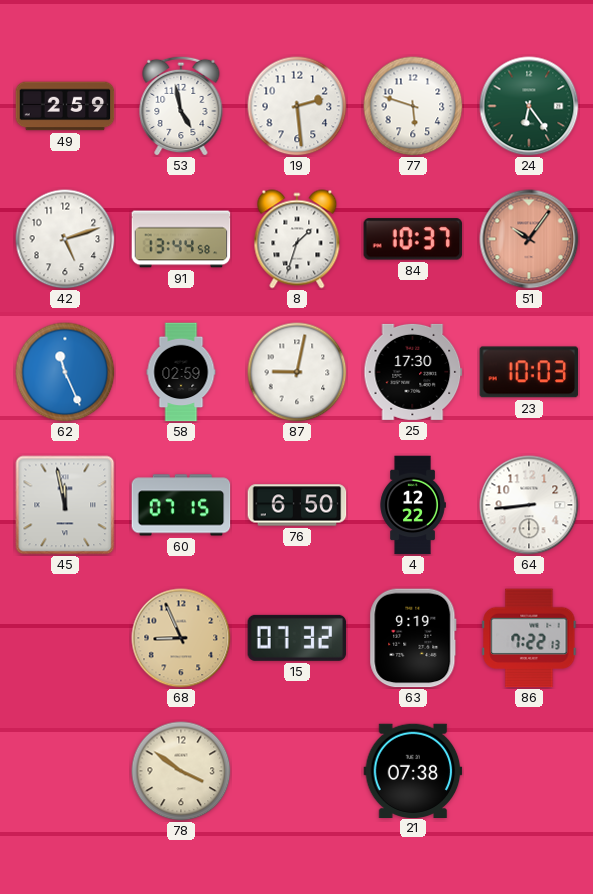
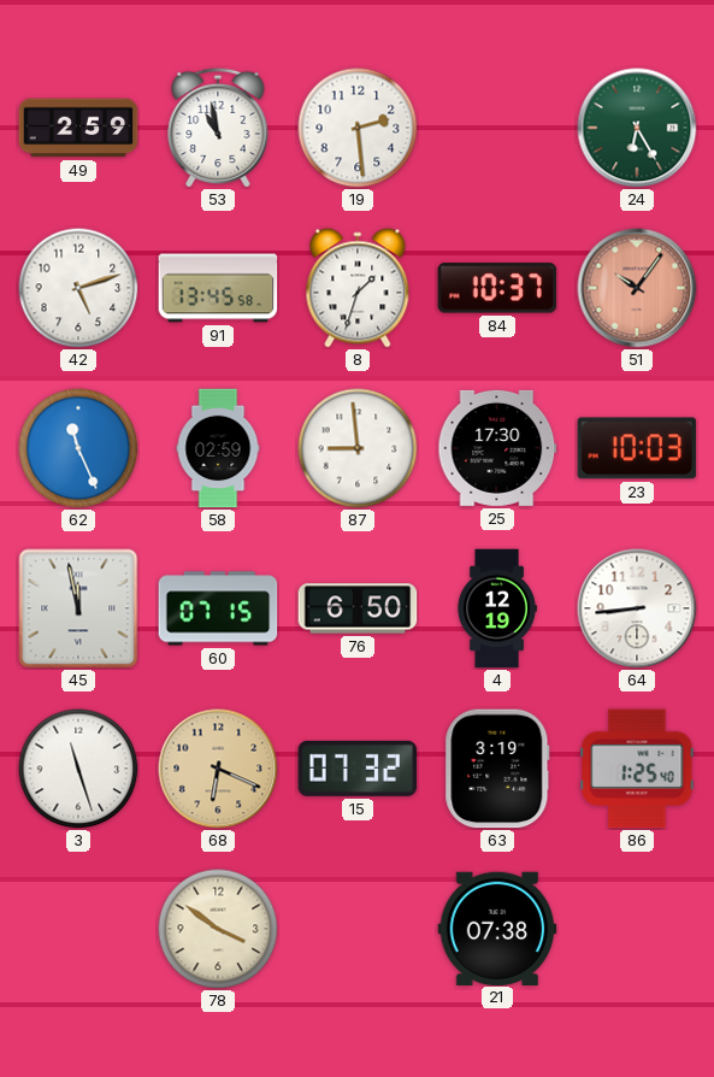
53: 4:58 -> 10:58
77: 5:48 -> none
24: 6:24 -> 6:25
91: 13:44 -> 13:45
87: 9:02 -> 8:59
4: 12:22 -> 12:19
3: none -> 11:27
68: 8:56 -> 6:19
63: 9:19 -> 3:19
86: 7:22 -> 1:25
